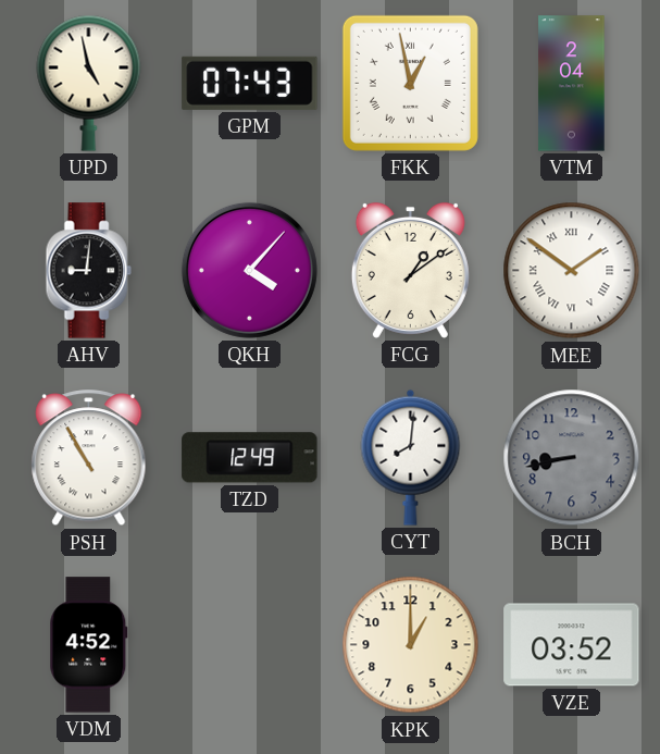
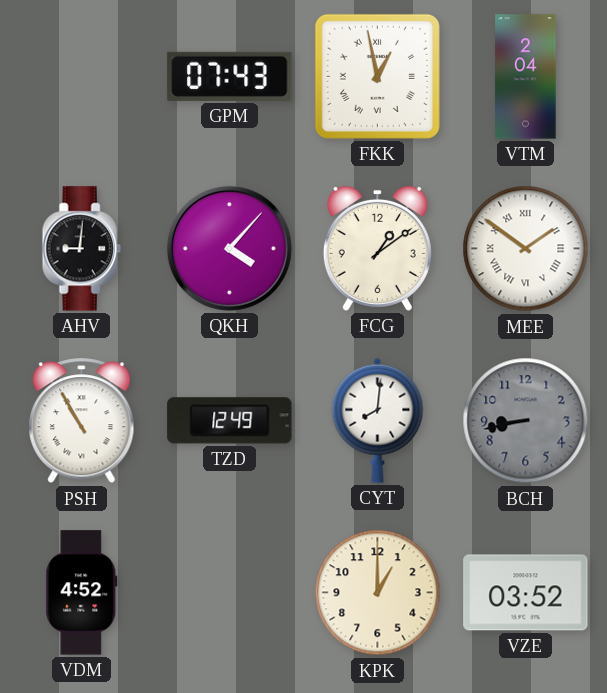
UPD: 4:58 -> none
